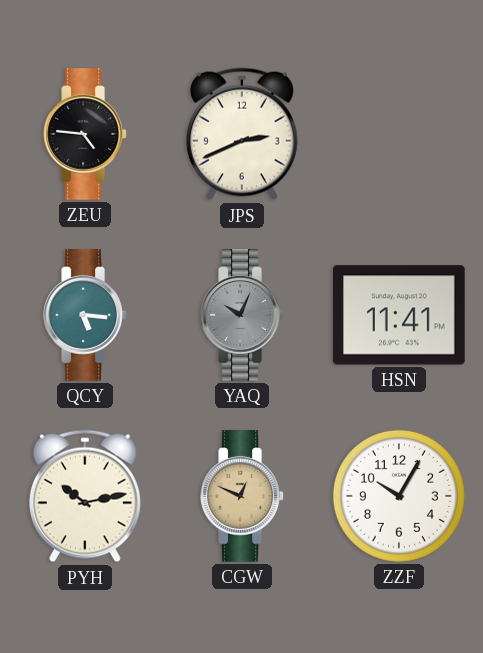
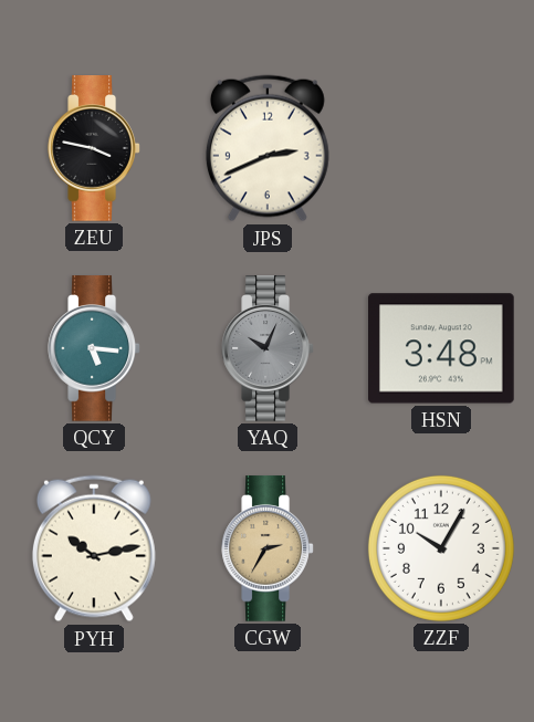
ZEU: 4:46 -> 3:47
HSN: 11:41 -> 3:48
CGW: 12:49 -> 2:35
